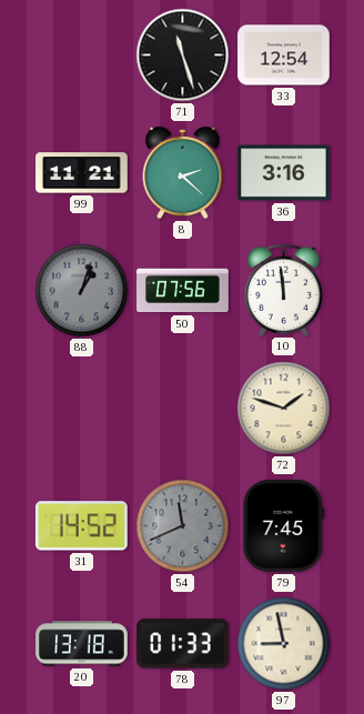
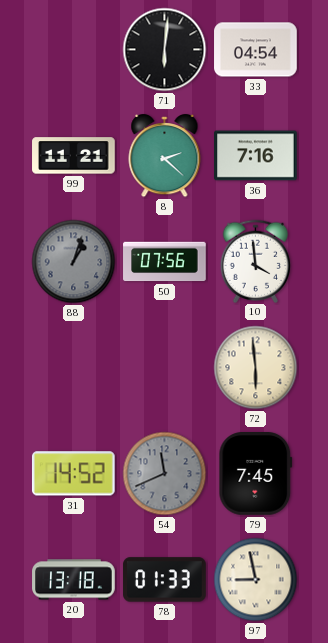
71: 11:27 -> 6:01
33: 12:54 -> 04:54
36: 3:16 -> 7:16
10: 11:59 -> 3:59
72: 1:48 -> 5:59
